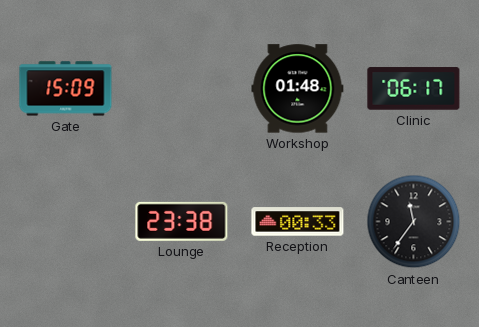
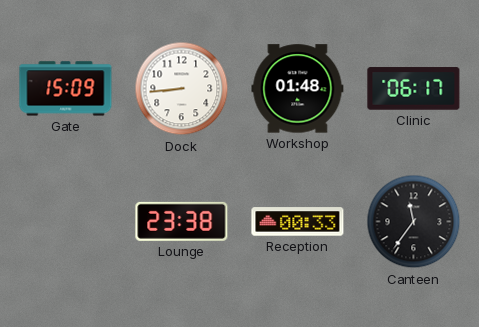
Dock: none -> 8:44
